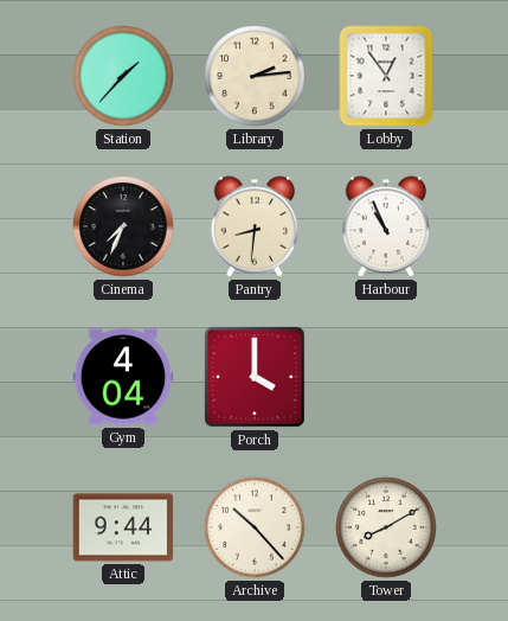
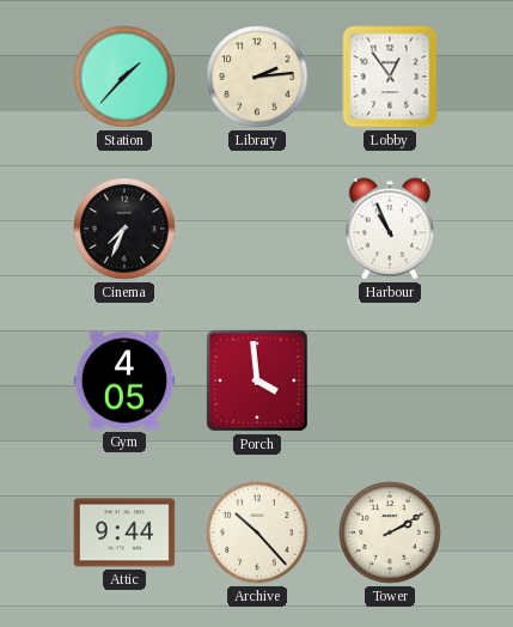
Pantry: 8:31 -> none
Gym: 4:04 -> 4:05
Porch: 4:00 -> 3:59
Tower: 8:10 -> 2:10
